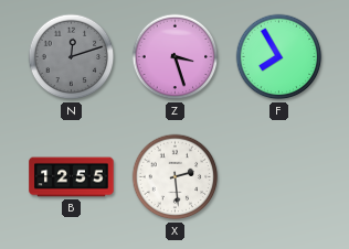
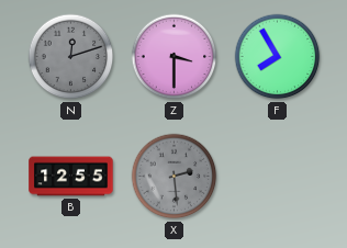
Z: 3:27 -> 3:30
X dial: white -> grey
